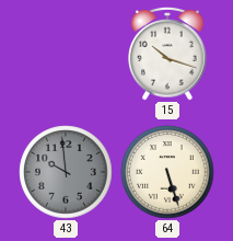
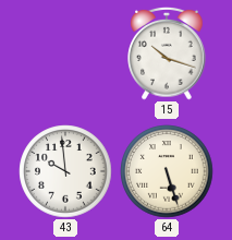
43 dial: grey -> white
